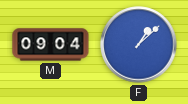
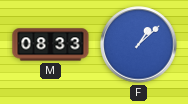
M: 09:04 -> 08:33
